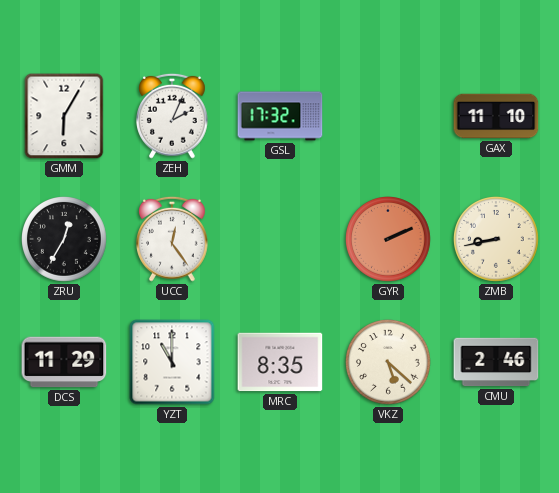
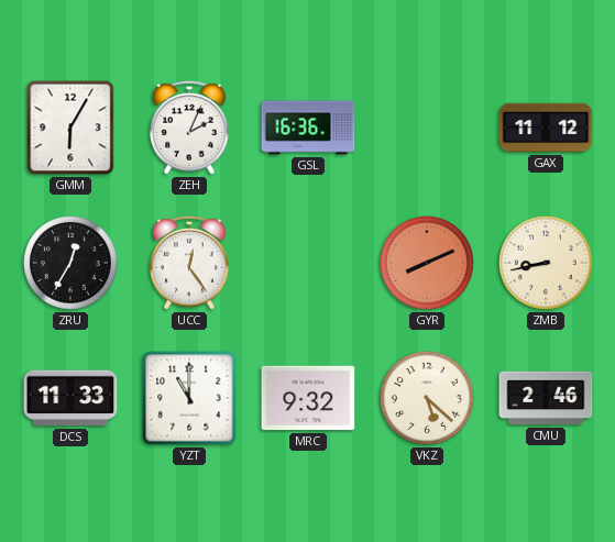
GSL: 17:32 -> 16:36
GAX: 11:10 -> 11:12
GYR: 2:11 -> 8:11
DCS: 11:29 -> 11:33
MRC: 8:35 -> 9:32
